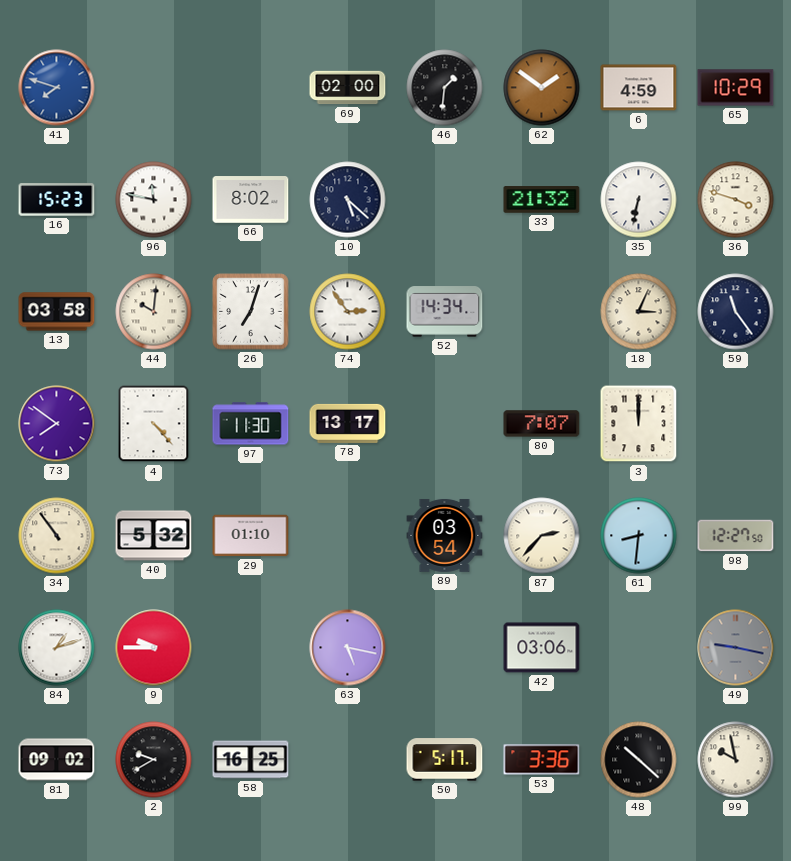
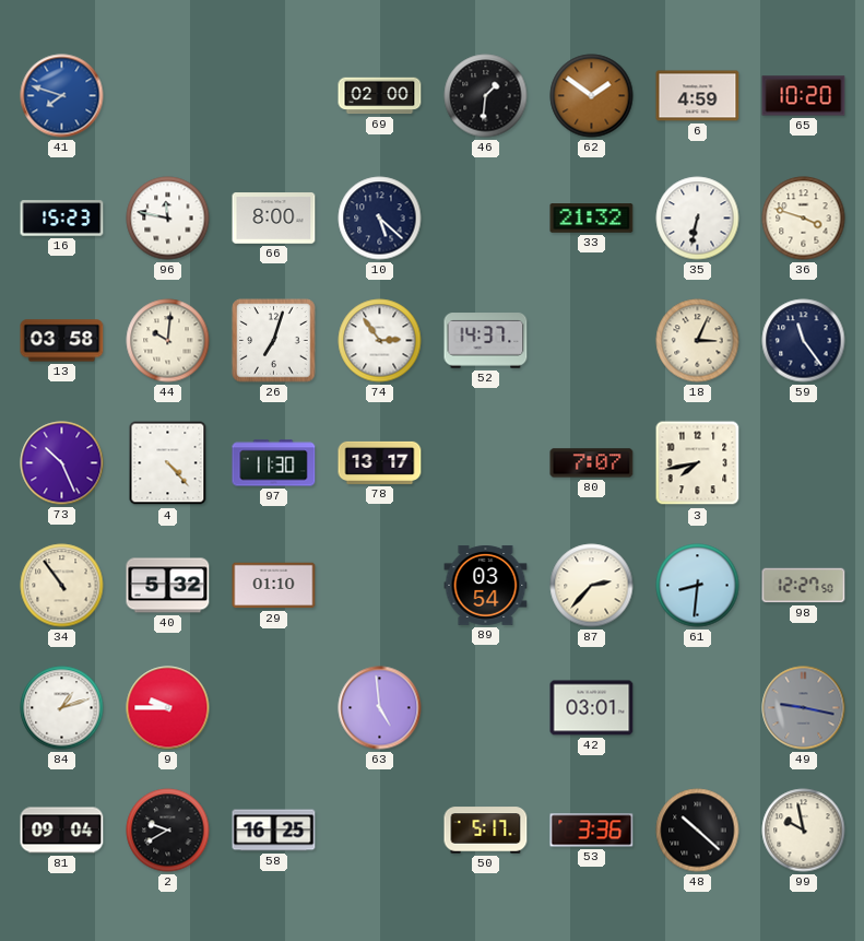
65: 10:29 -> 10:20
66: 8:02 -> 8:00
52: 14:34 -> 14:37
73: 7:51 -> 10:26
3: 12:00 -> 7:43
63: 5:17 -> 4:59
42: 03:06 -> 03:01
81: 09:02 -> 09:04
